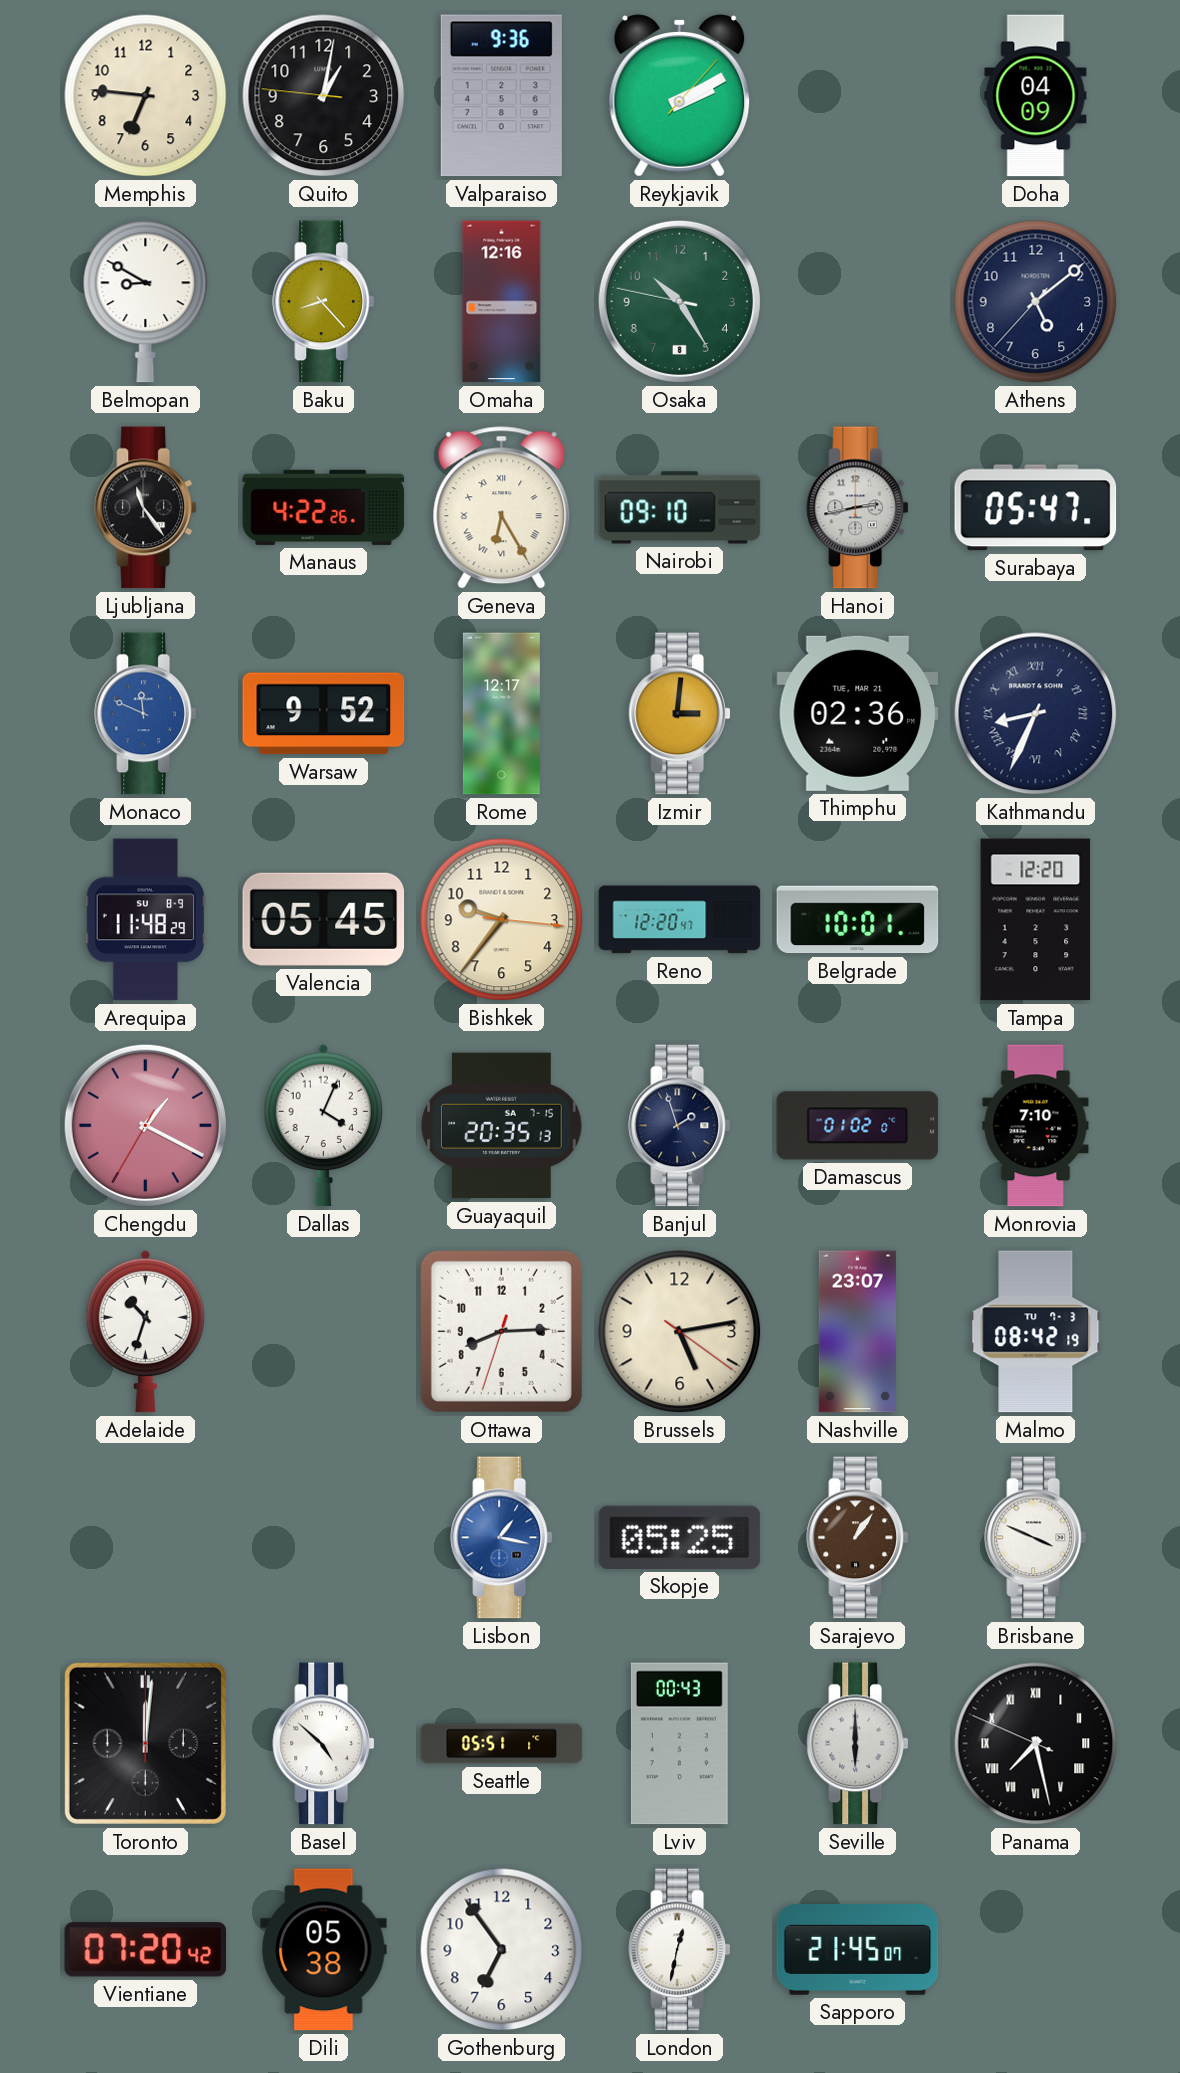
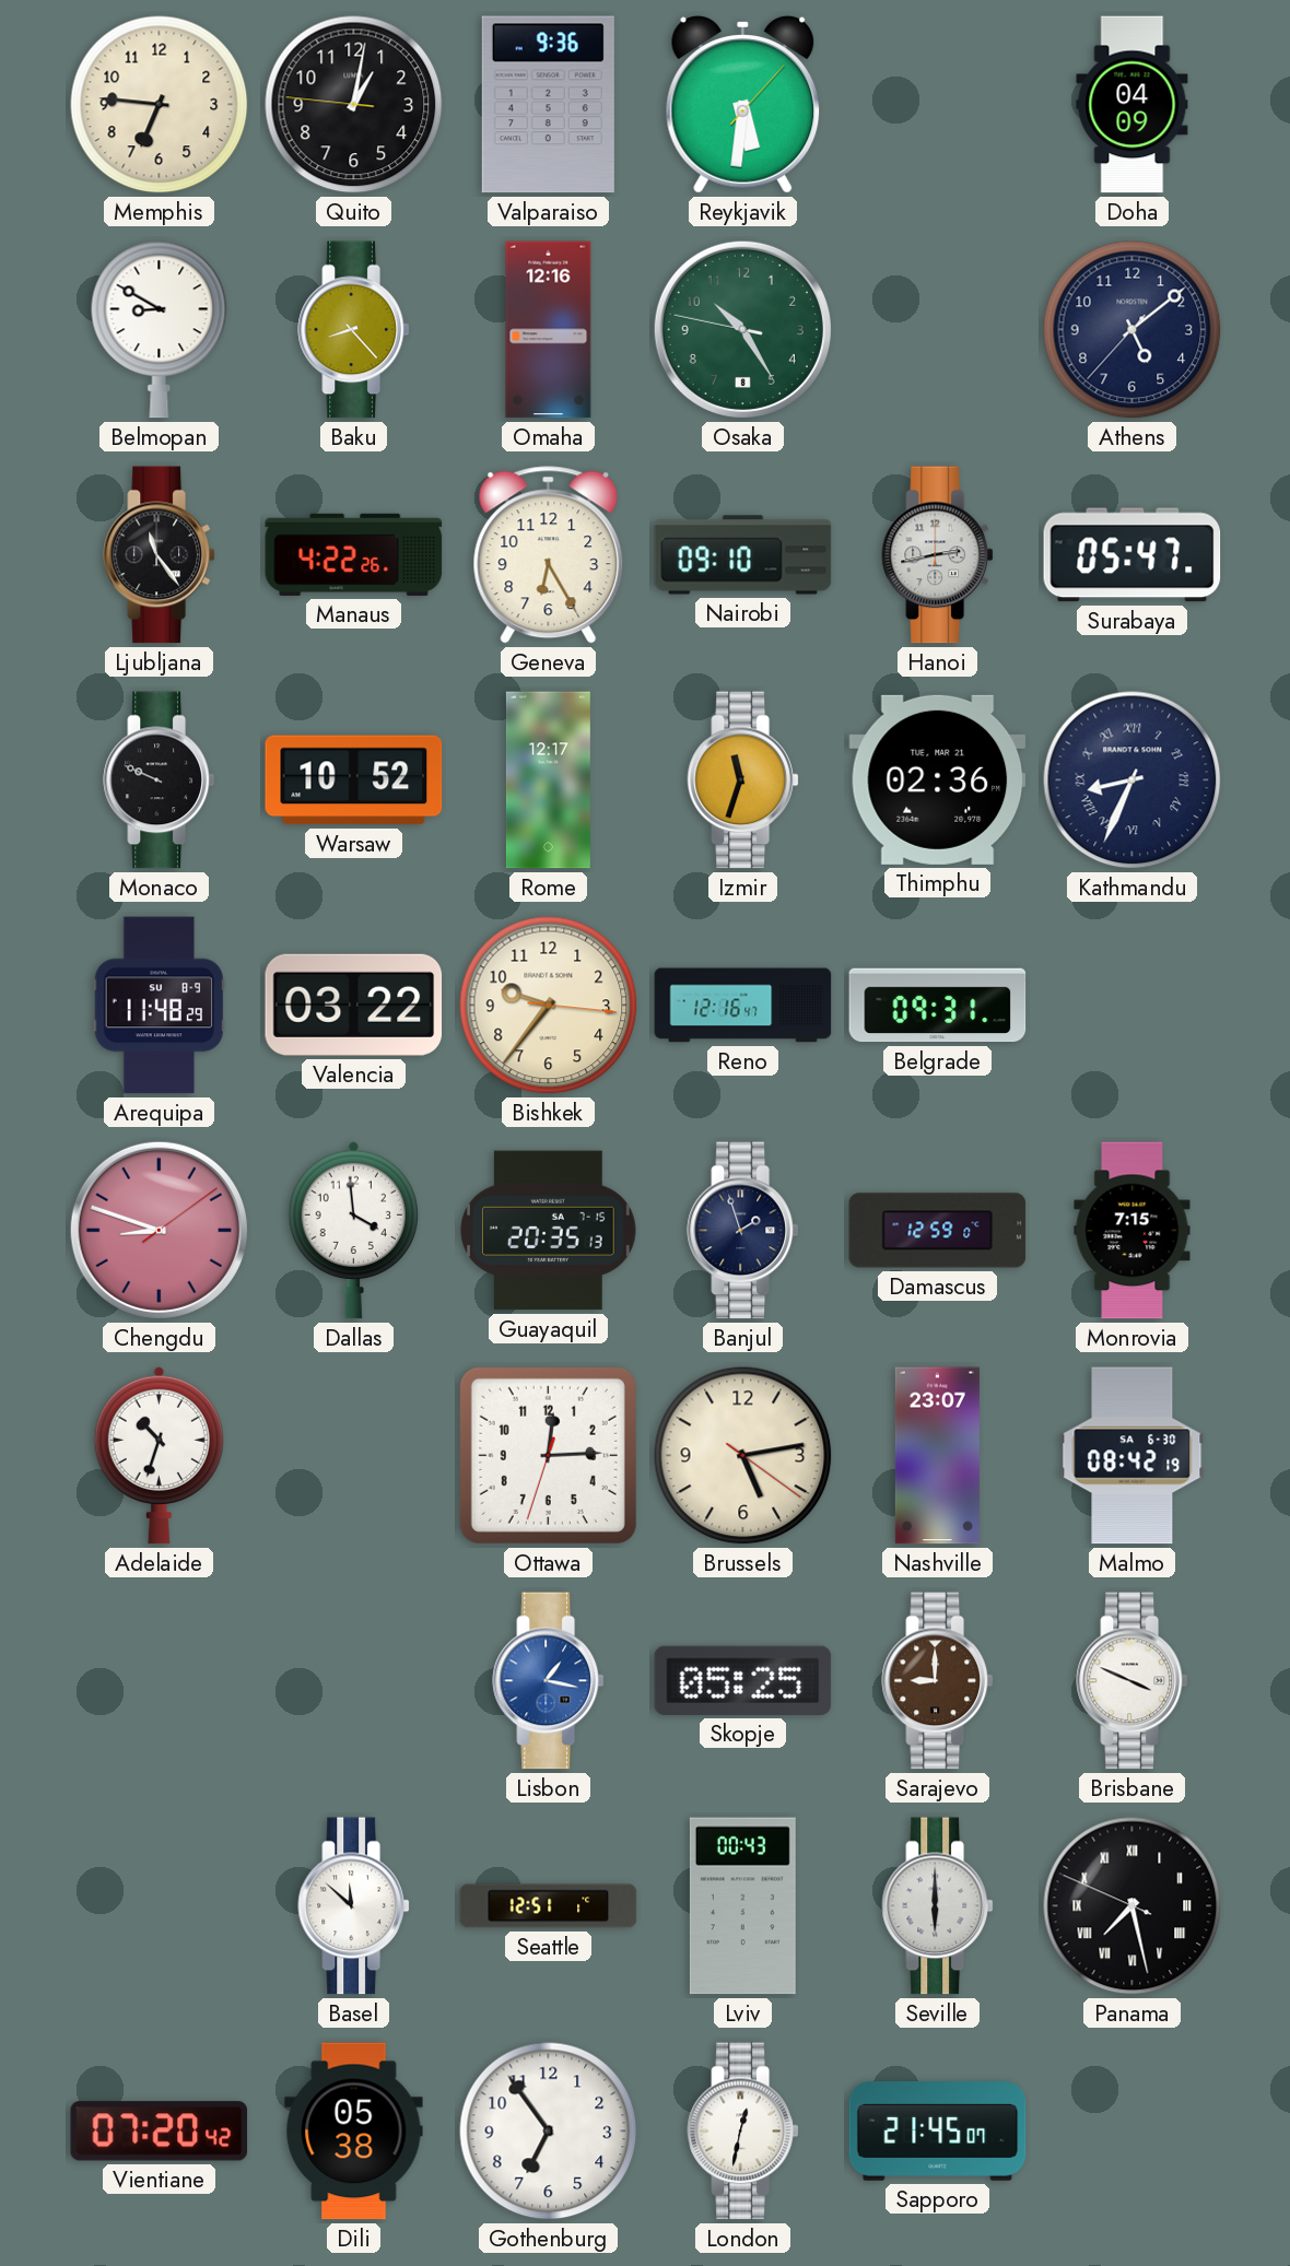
Reykjavik: 2:10 -> 5:31
Geneva numerals: Roman -> Arabic
Monaco: 11:49 -> 9:49
Monaco dial: blue -> black
Warsaw: 9:52 -> 10:52
Izmir: 3:01 -> 11:33
Valencia: 05:45 -> 03:22
Reno: 12:20 -> 12:16
Belgrade: 10:01 -> 09:31
Tampa: 12:20 -> none
Chengdu: 1:19 -> 8:48
Dallas: 4:04 -> 3:59
Damascus: 01:02 -> 12:59
Monrovia: 7:10 -> 7:15
Ottawa: 8:14 -> 12:14
Malmo date: TU 7-3 -> SA 6-30
Sarajevo: 1:06 -> 9:00
Toronto: 12:01 -> none
Basel: 4:52 -> 11:52
Seattle: 05:51 -> 12:51
